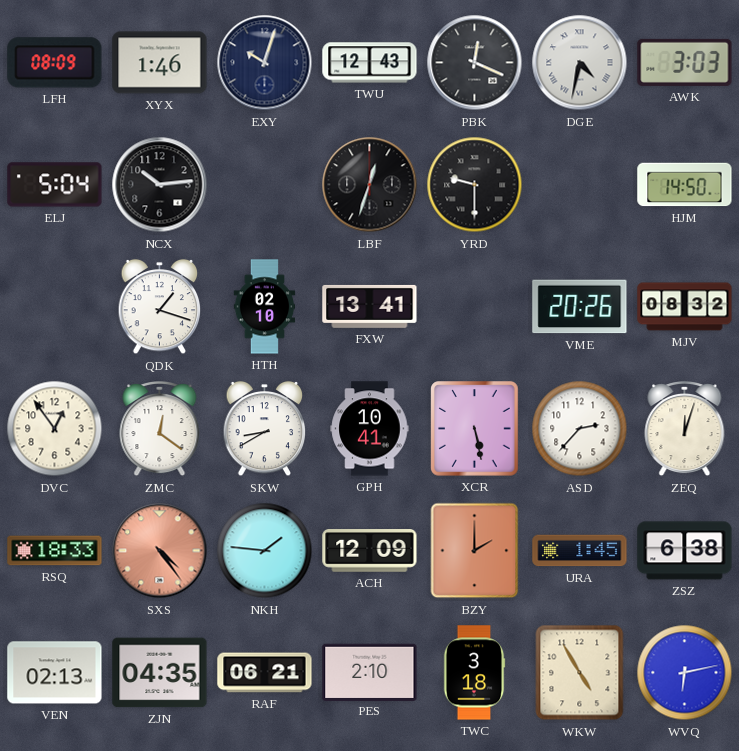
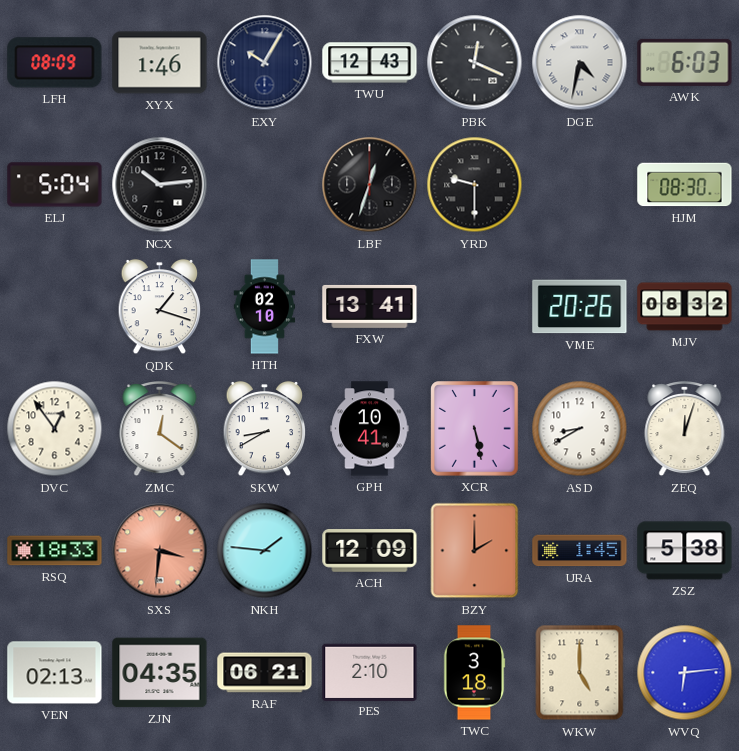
EXY: 10:03 -> 10:05
AWK: 3:03 -> 6:03
HJM: 14:50 -> 08:30
ASD: 2:37 -> 8:40
SXS: 4:24 -> 3:31
ZSZ: 6:38 -> 5:38
WKW: 4:55 -> 5:00
WVQ: 6:13 -> 6:14
